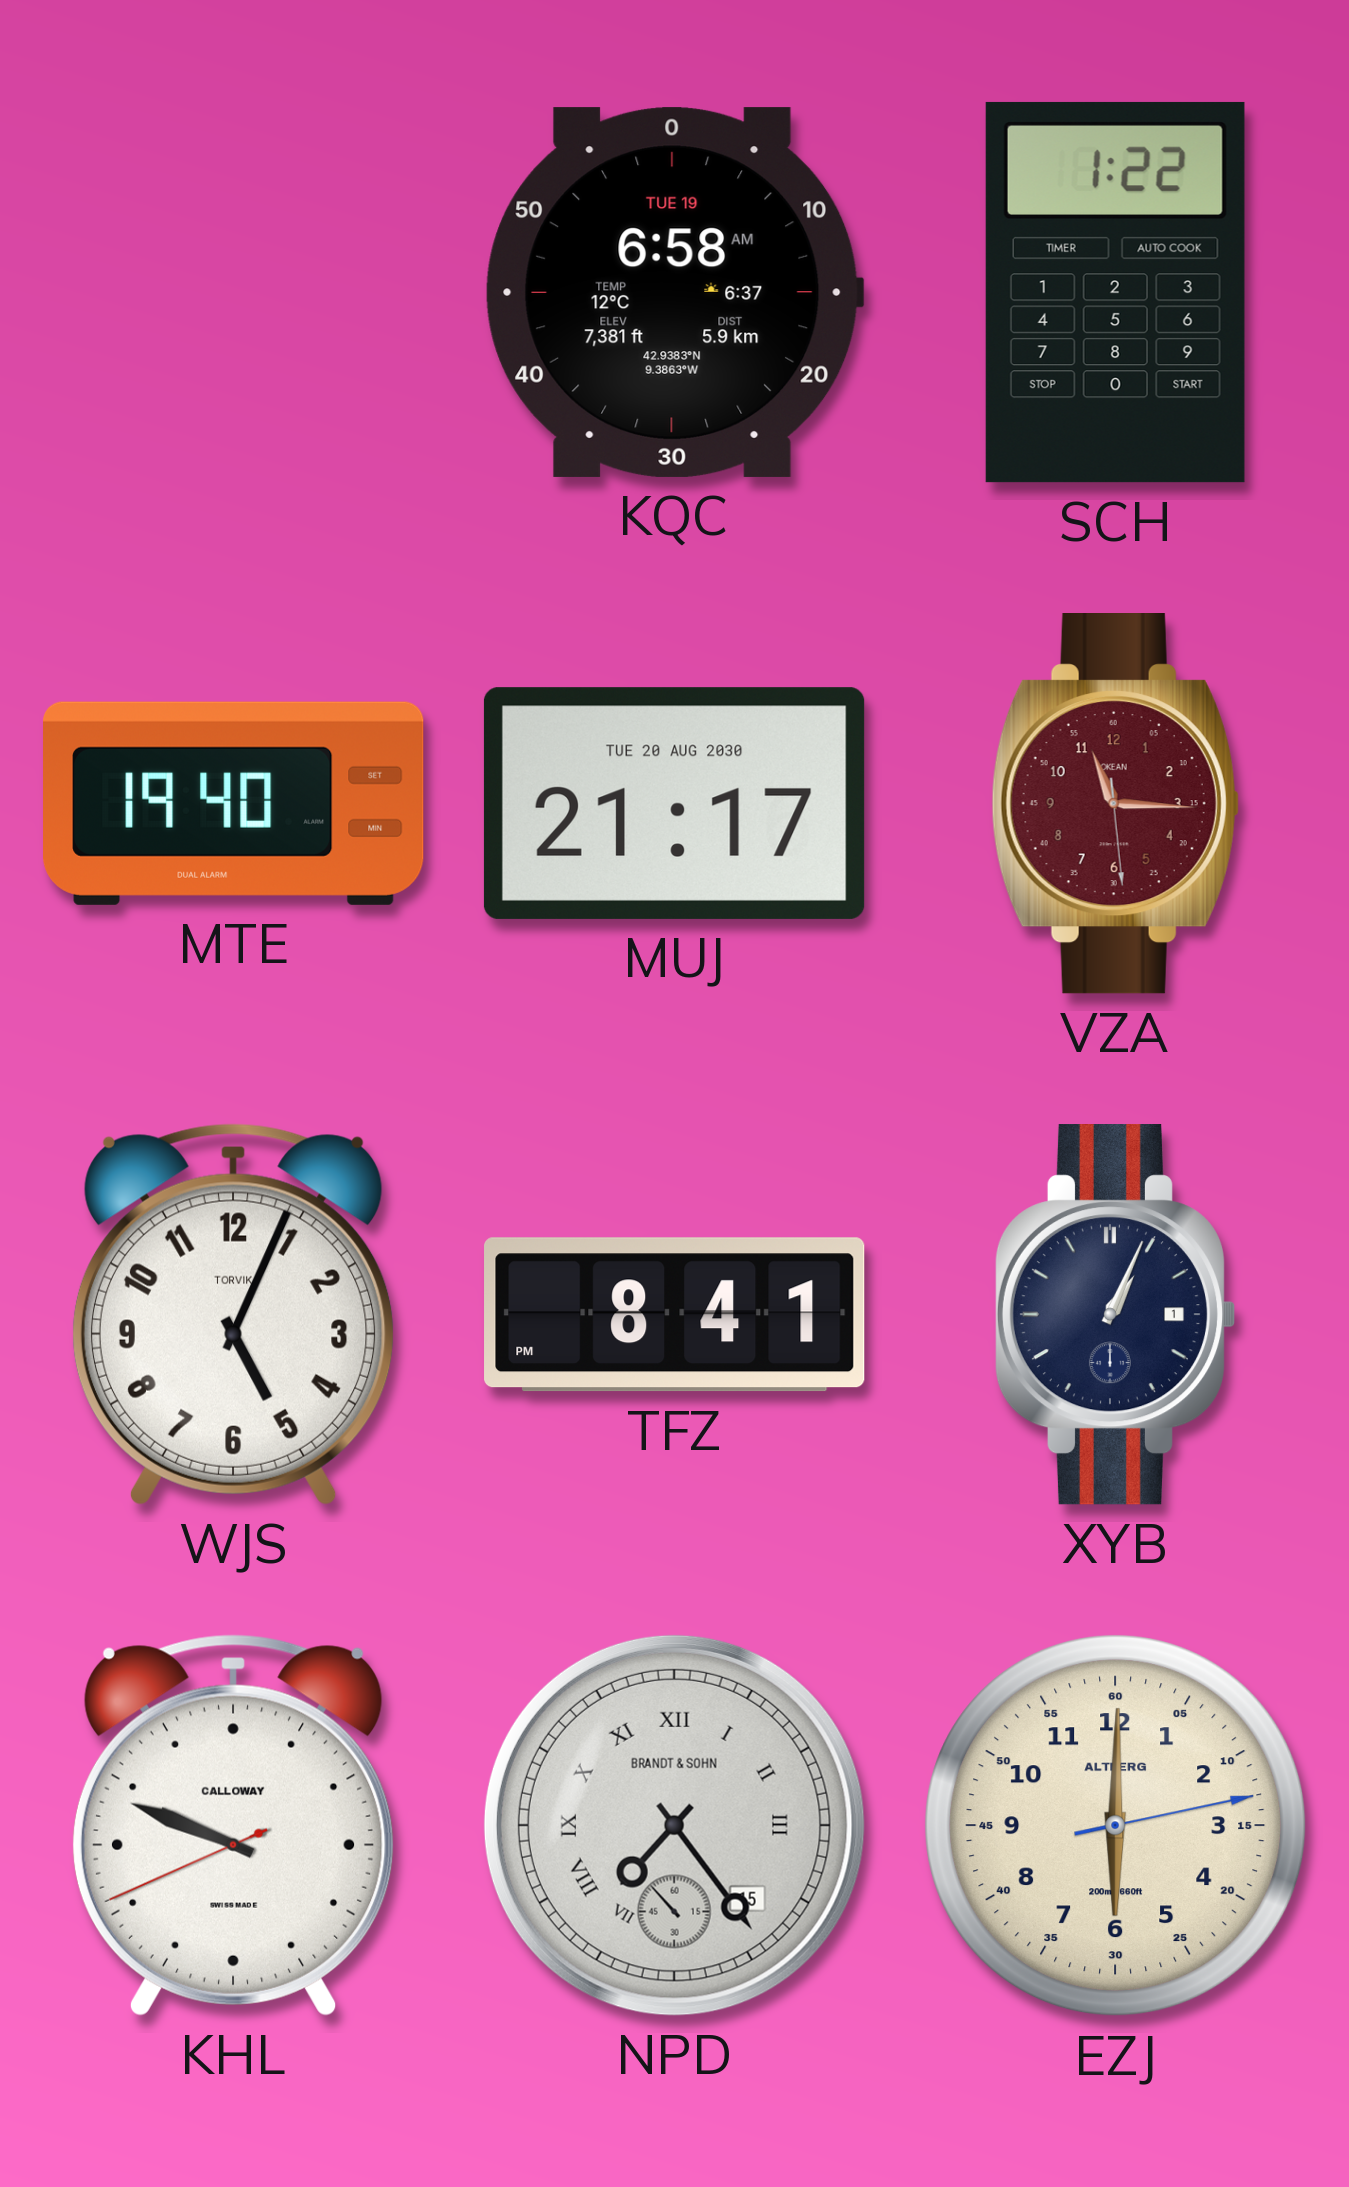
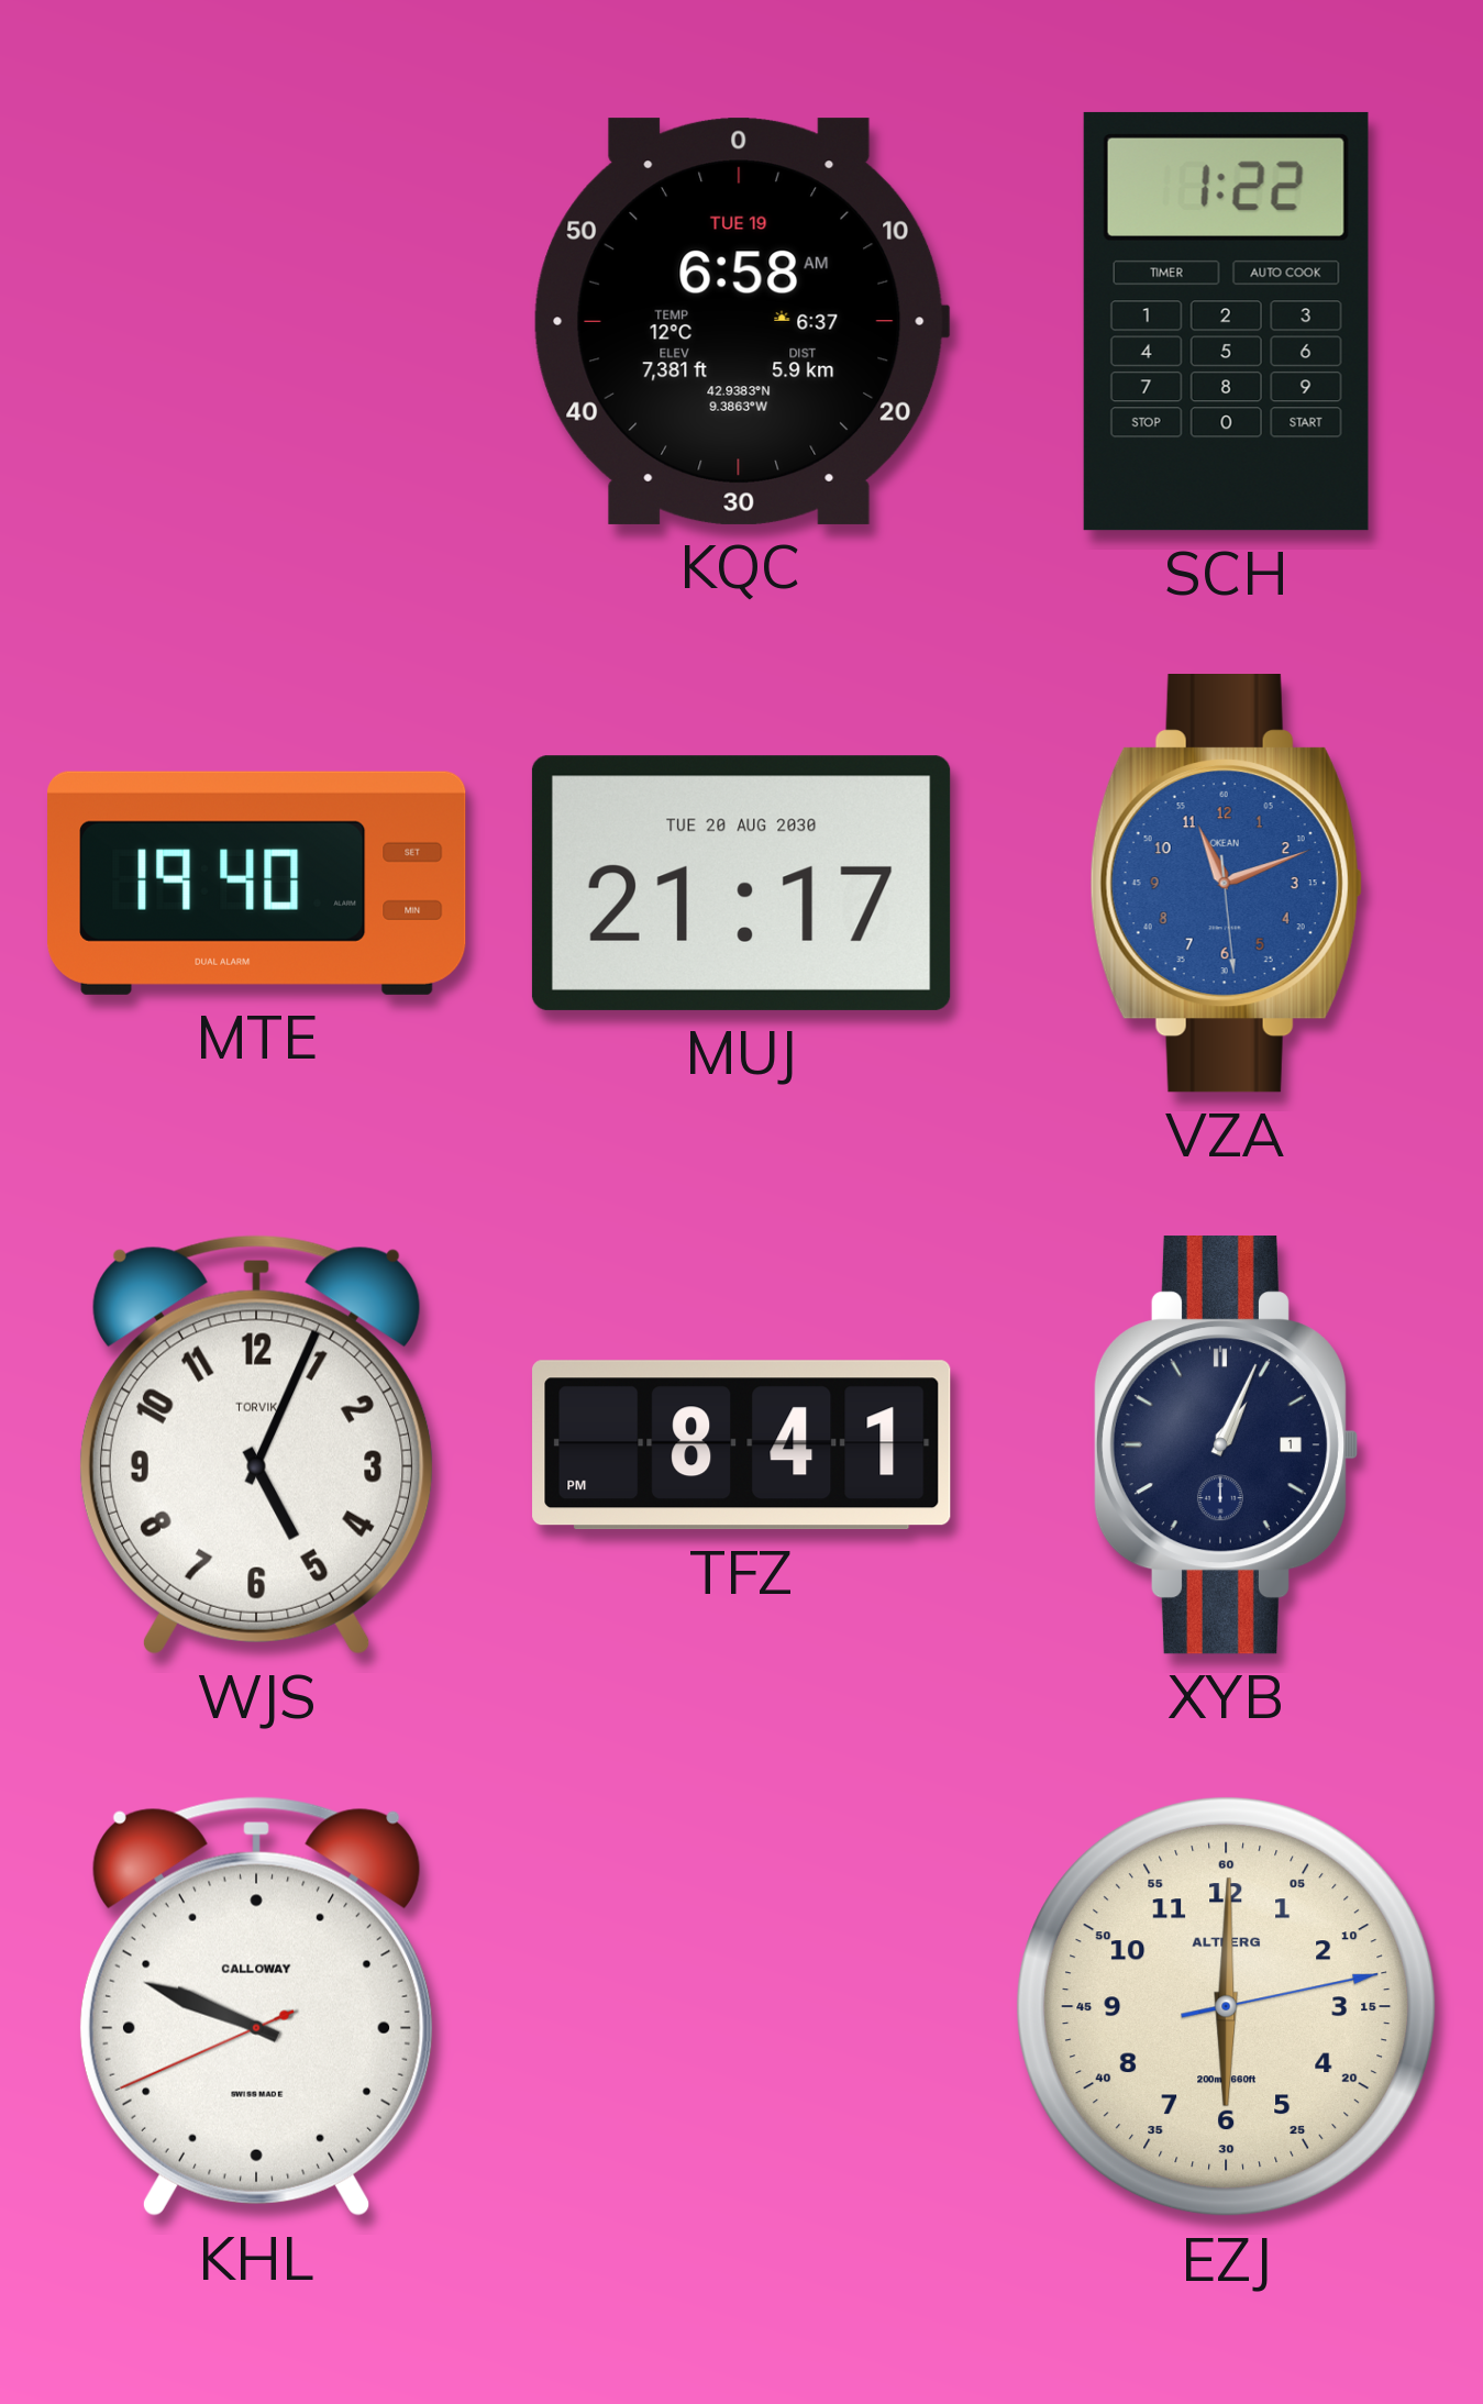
VZA: 11:15 -> 11:11
VZA dial: burgundy -> blue
NPD: 7:23 -> none
